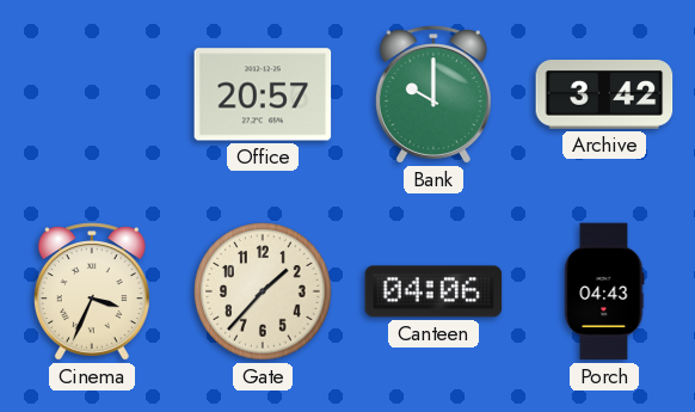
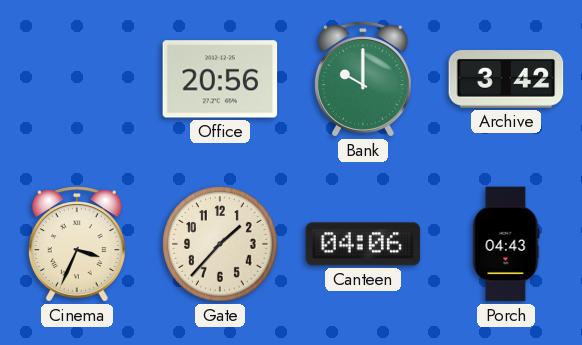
Office: 20:57 -> 20:56
